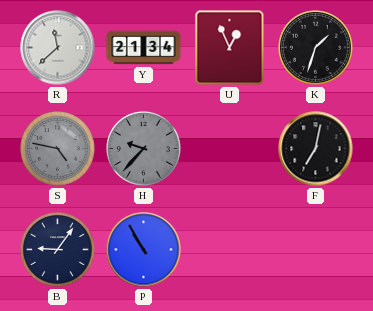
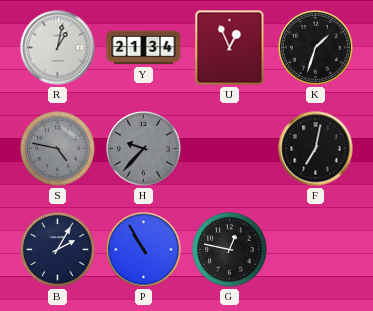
R: 11:38 -> 1:02
B: 9:06 -> 2:05
G: none -> 12:47
